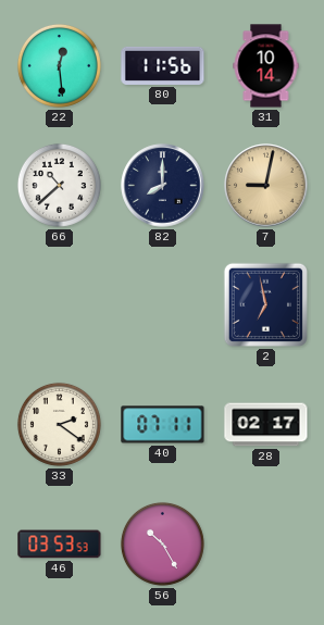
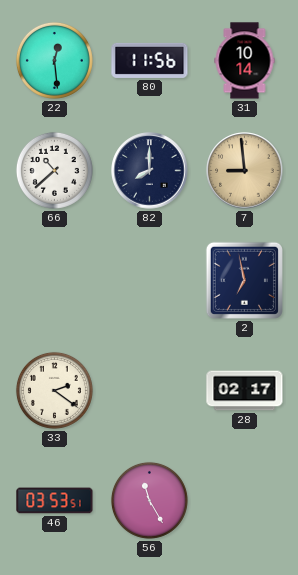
7: 9:02 -> 8:59
40: 07:11 -> none
46: 03:53:53 -> 03:53:51
56: 10:25 -> 11:25
